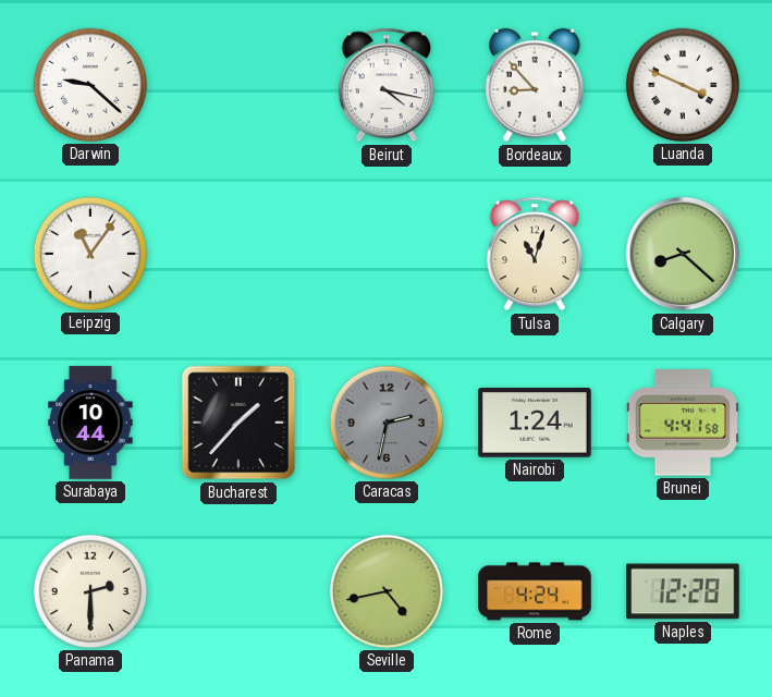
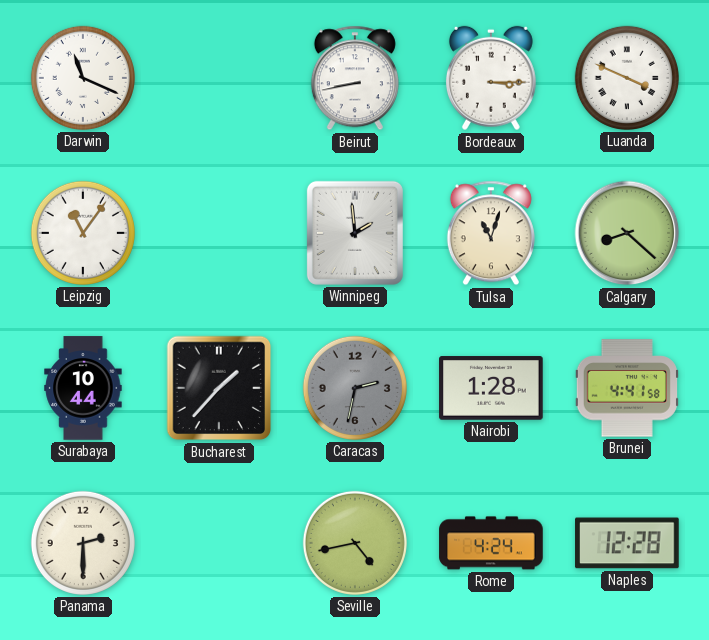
Darwin: 9:22 -> 11:19
Beirut: 4:17 -> 8:43
Bordeaux: 8:53 -> 3:15
Winnipeg: none -> 1:59
Nairobi: 1:24 -> 1:28
